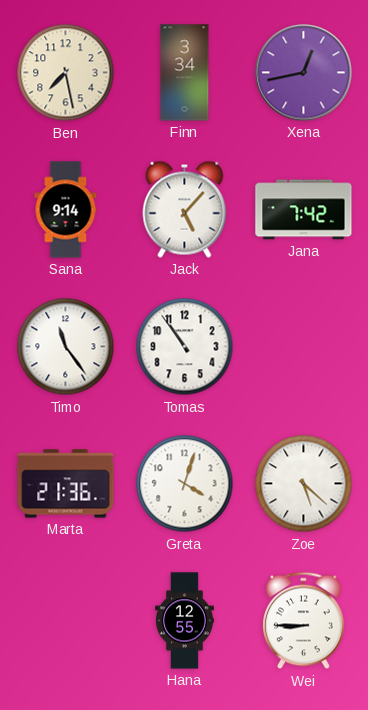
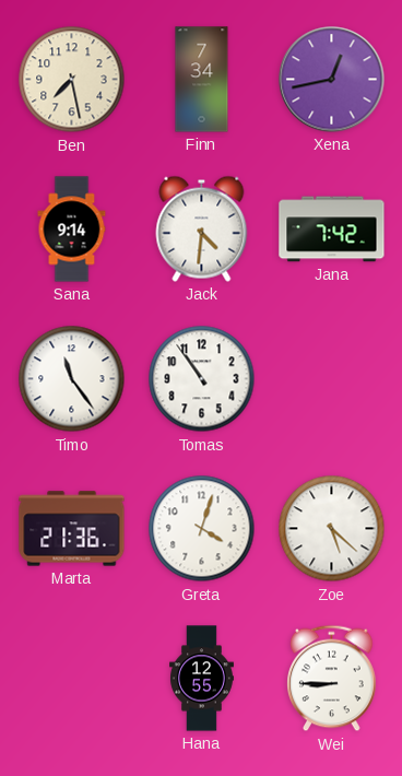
Finn: 3:34 -> 7:34
Jack: 5:07 -> 4:31
